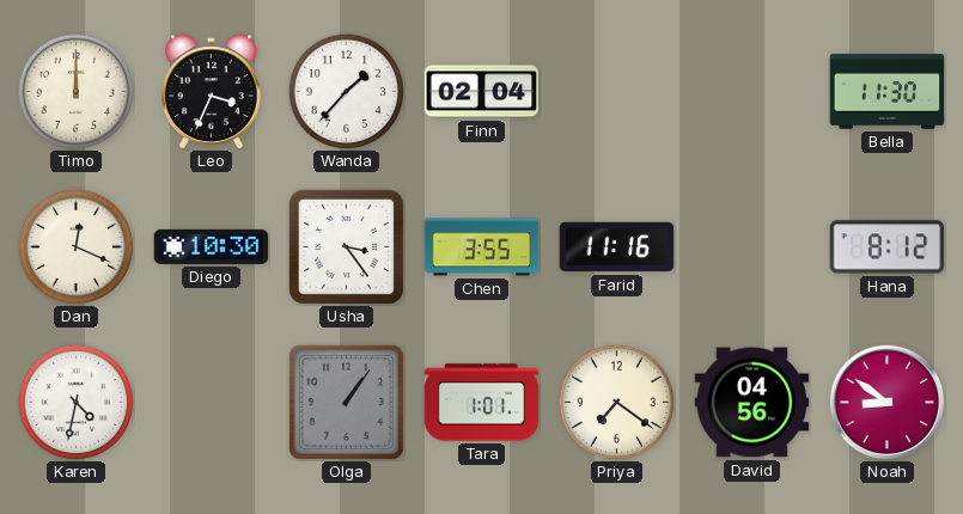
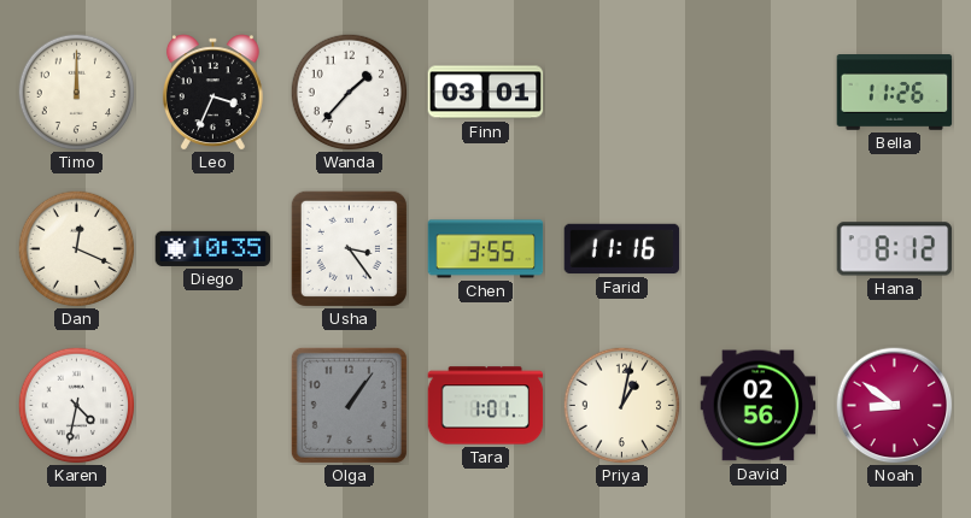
Finn: 02:04 -> 03:01
Bella: 11:30 -> 11:26
Diego: 10:30 -> 10:35
Priya: 7:21 -> 1:02
David: 04:56 -> 02:56
